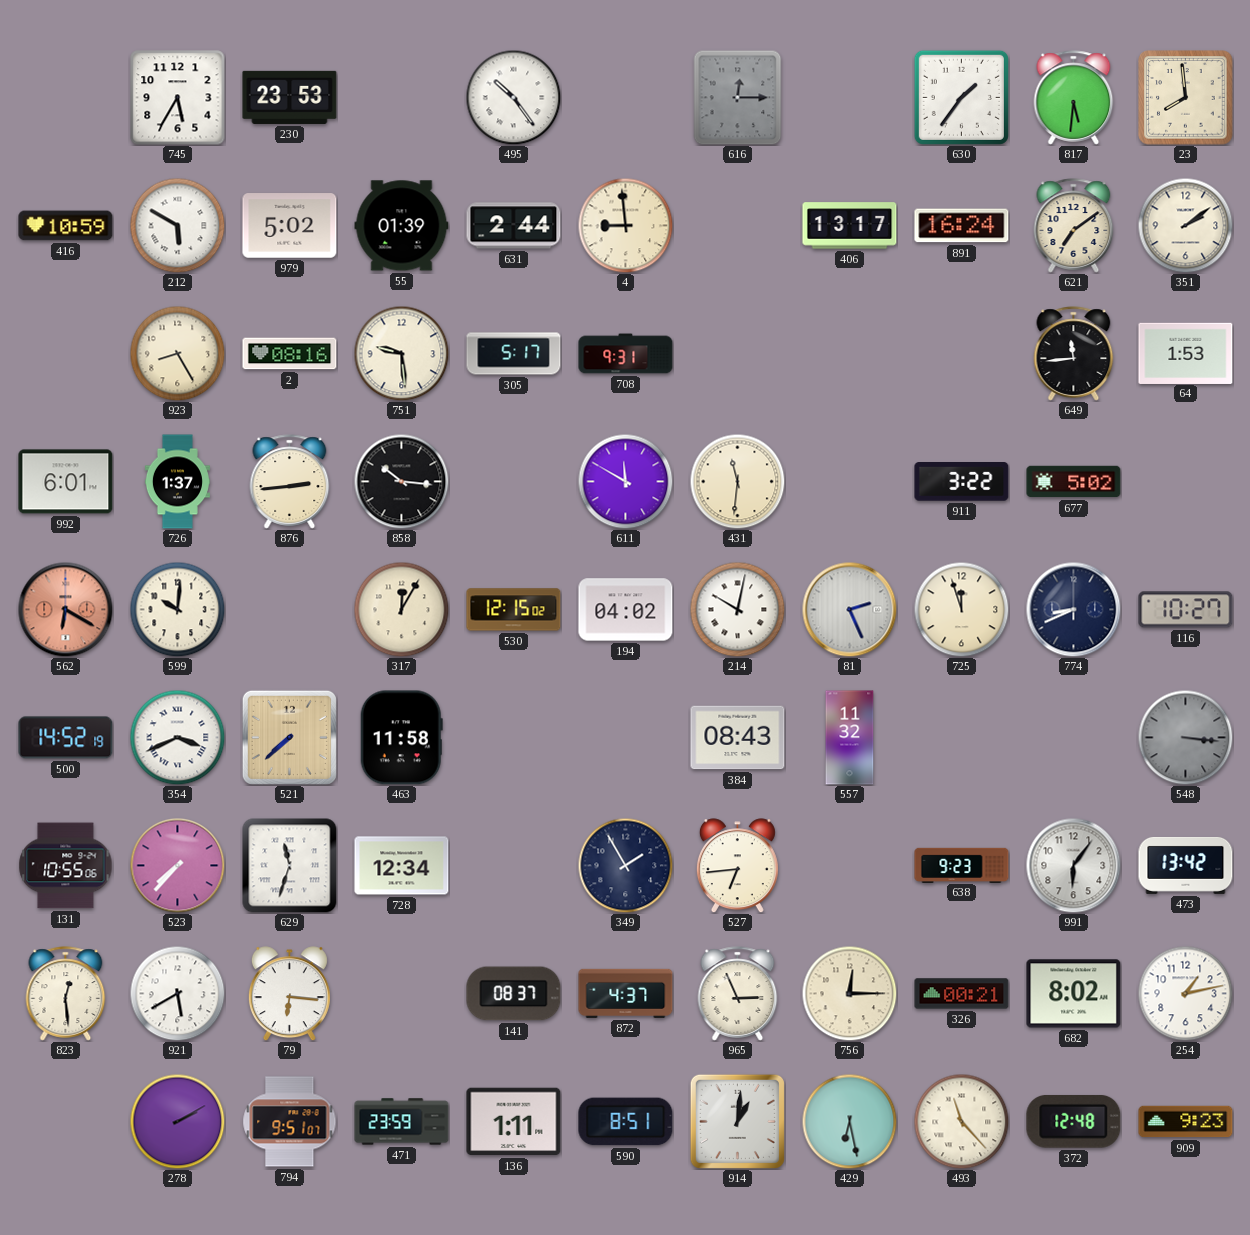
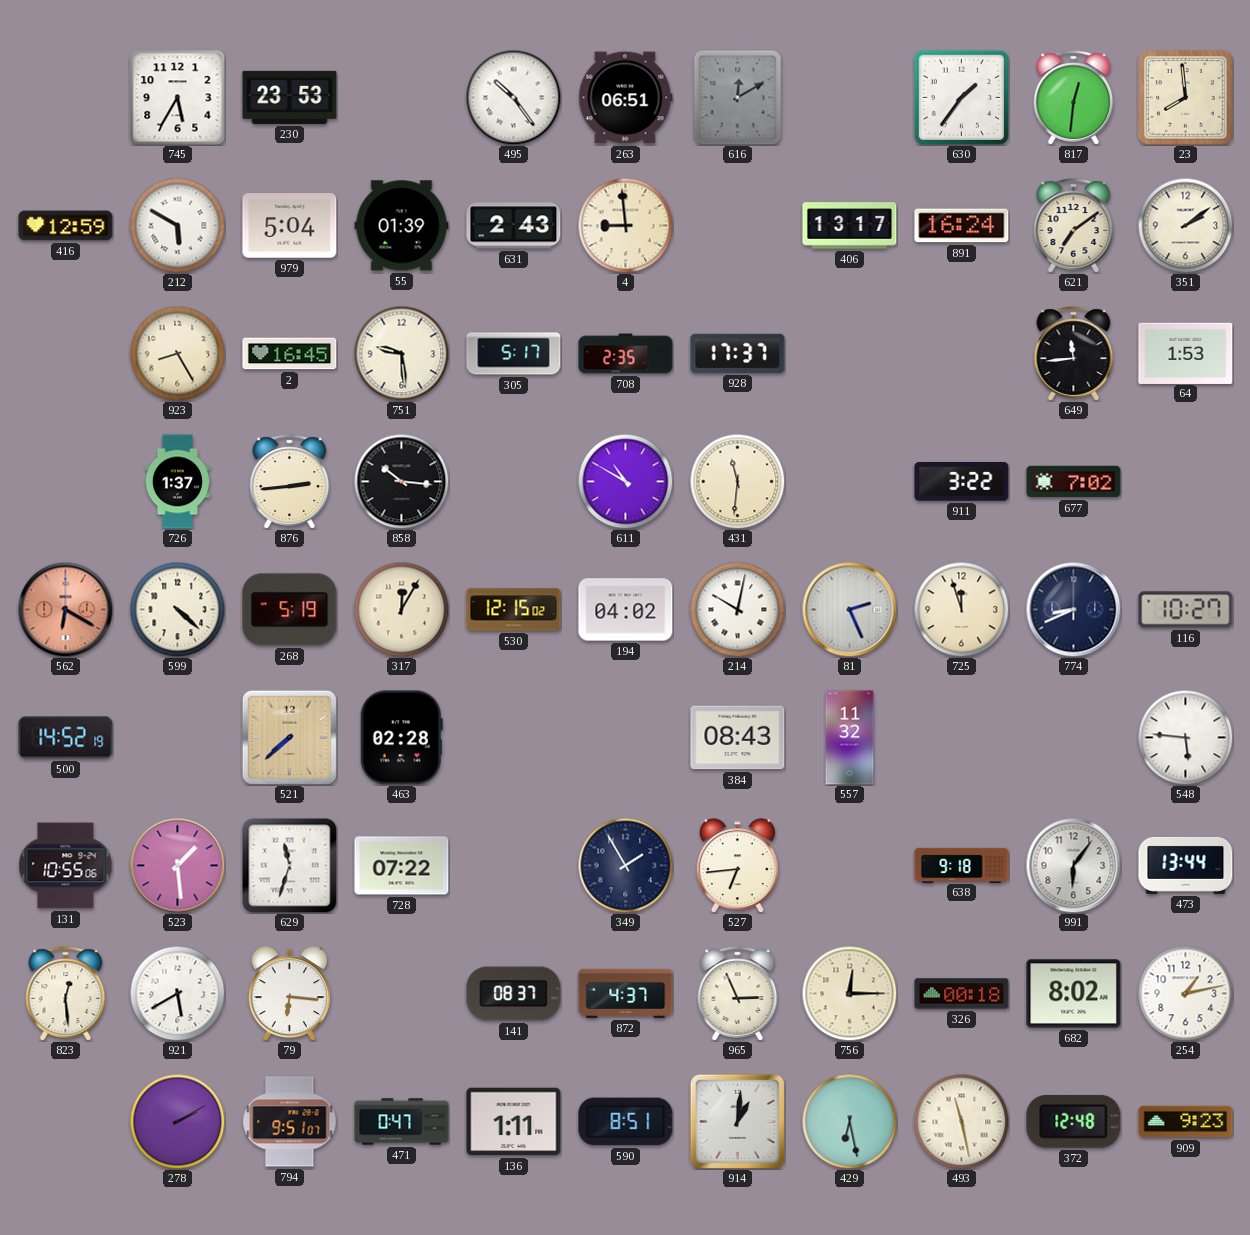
263: none -> 06:51
616: 12:15 -> 12:10
817: 5:31 -> 12:31
416: 10:59 -> 12:59
979: 5:02 -> 5:04
631: 2:44 -> 2:43
2: 08:16 -> 16:45
708: 9:31 -> 2:35
928: none -> 17:37
992: 6:01 -> none
611: 11:50 -> 10:50
677: 5:02 -> 7:02
599: 10:01 -> 4:22
268: none -> 5:19
354: 3:41 -> none
463: 11:58 -> 02:28
548: 3:16 -> 5:46
548 dial: grey -> white
523: 7:37 -> 1:29
728: 12:34 -> 07:22
638: 9:23 -> 9:18
473: 13:42 -> 13:44
326: 00:21 -> 00:18
471: 23:59 -> 0:47
493: 11:23 -> 11:28
